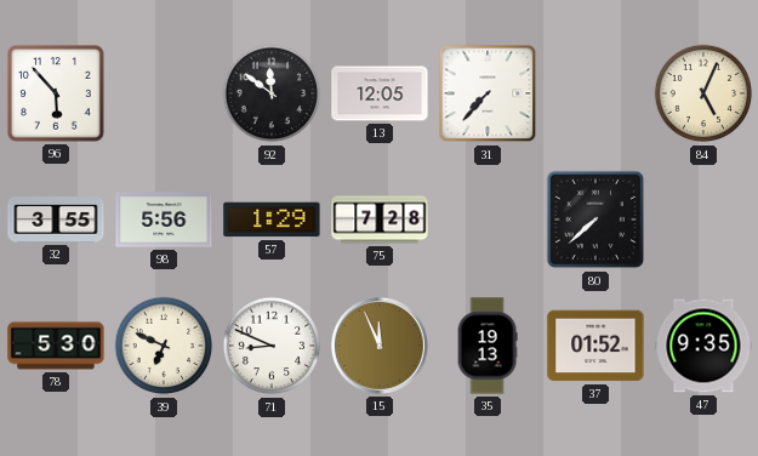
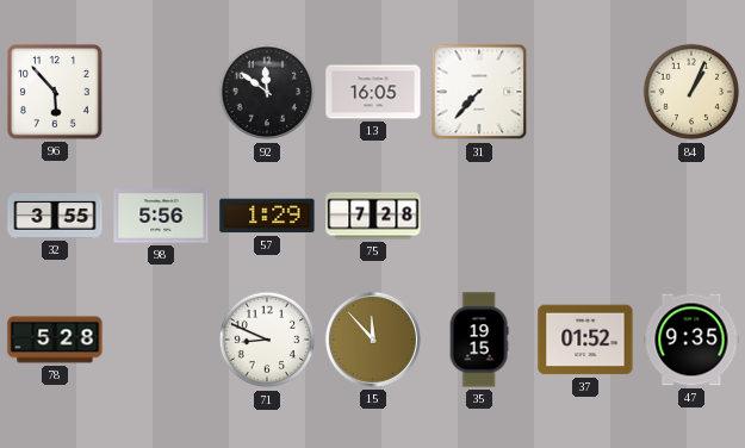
13: 12:05 -> 16:05
84: 5:04 -> 1:04
80: 7:38 -> none
78: 5:30 -> 5:28
39: 6:49 -> none
15: 11:56 -> 11:53
35: 19:13 -> 19:15
